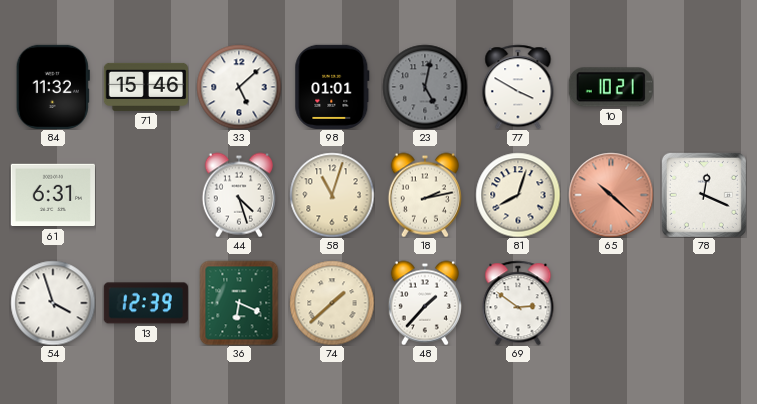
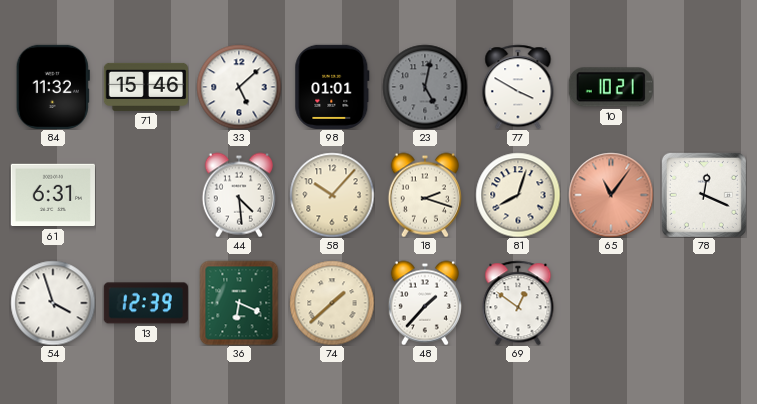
44: 4:27 -> 4:29
58: 11:03 -> 10:07
18: 2:13 -> 2:18
65: 10:22 -> 11:06
69: 2:51 -> 12:51
